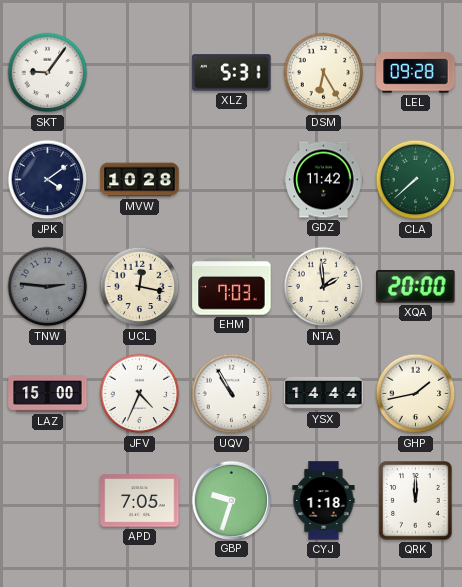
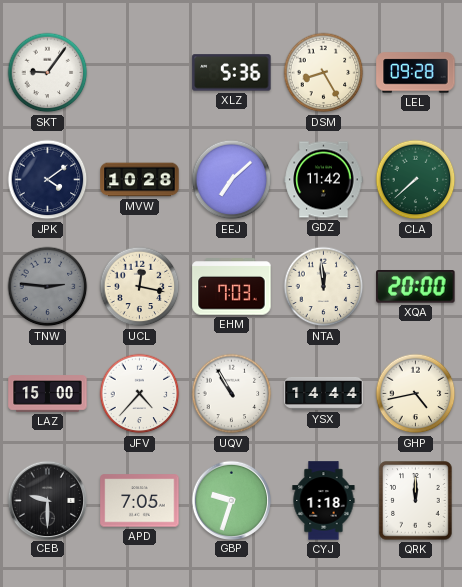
XLZ: 5:31 -> 5:36
DSM: 6:25 -> 8:25
EEJ: none -> 7:08
NTA: 1:59 -> 11:59
JFV: 4:34 -> 4:37
GHP: 1:43 -> 4:43
CEB: none -> 9:30
